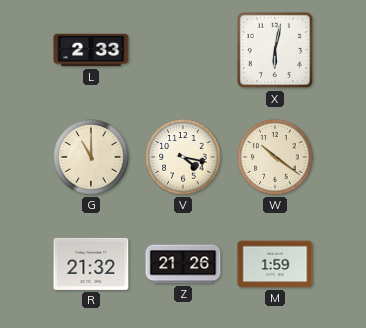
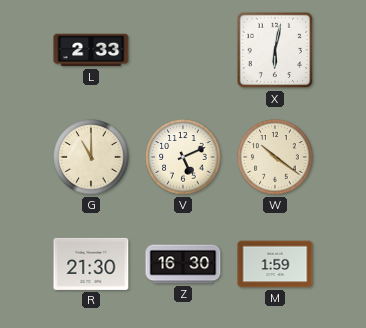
V: 4:17 -> 5:11
R: 21:32 -> 21:30
Z: 21:26 -> 16:30
